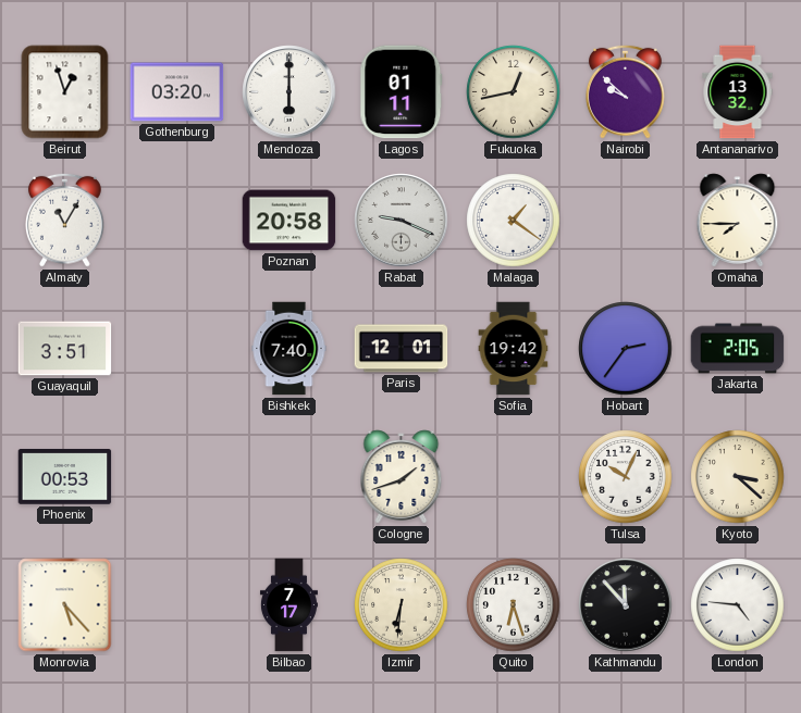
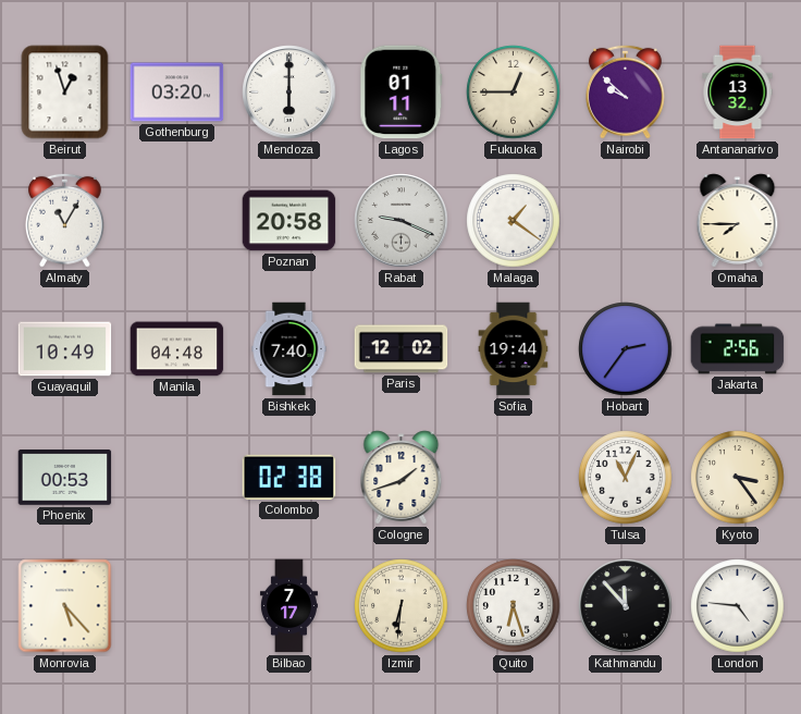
Fukuoka: 12:43 -> 12:45
Guayaquil: 3:51 -> 10:49
Manila: none -> 04:48
Paris: 12:01 -> 12:02
Sofia: 19:42 -> 19:44
Jakarta: 2:05 -> 2:56
Colombo: none -> 02:38
Tulsa: 10:04 -> 11:04
Kyoto: 3:22 -> 3:24
